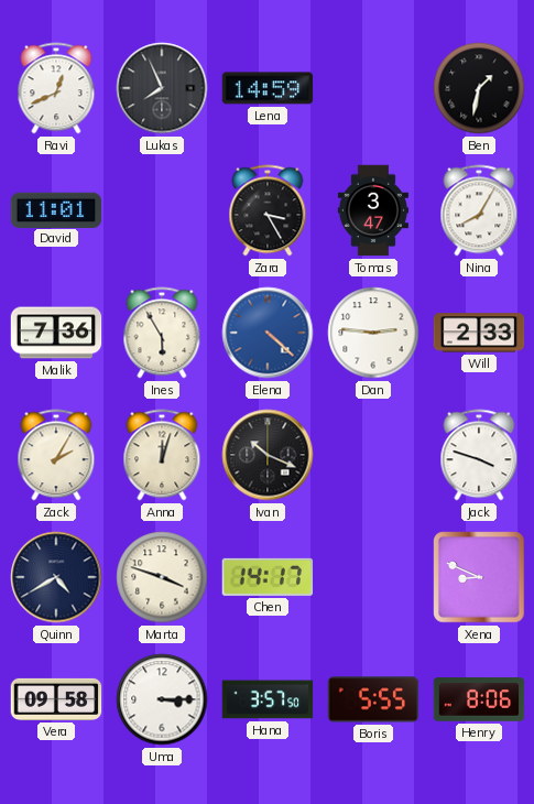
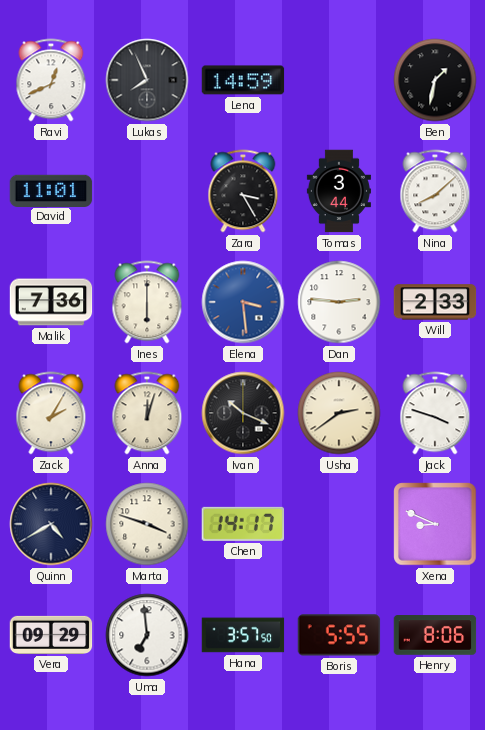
Tomas: 3:47 -> 3:44
Nina: 8:05 -> 8:08
Ines: 5:55 -> 6:00
Elena: 4:22 -> 3:29
Usha: none -> 2:39
Vera: 09:58 -> 09:29
Uma: 3:15 -> 6:59
